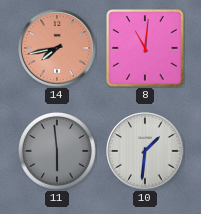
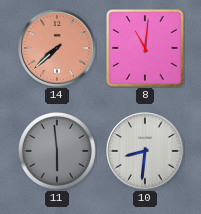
14: 7:43 -> 7:38
10: 1:31 -> 8:31
